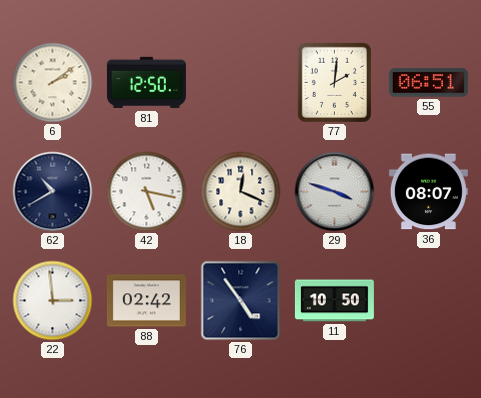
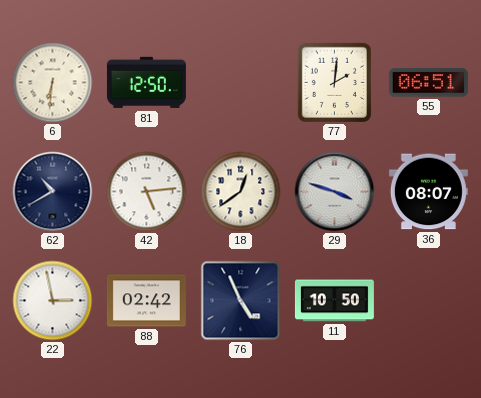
6: 2:09 -> 6:31
42: 5:17 -> 5:14
18: 12:19 -> 12:39
22: 2:59 -> 2:58
76: 4:54 -> 4:56
